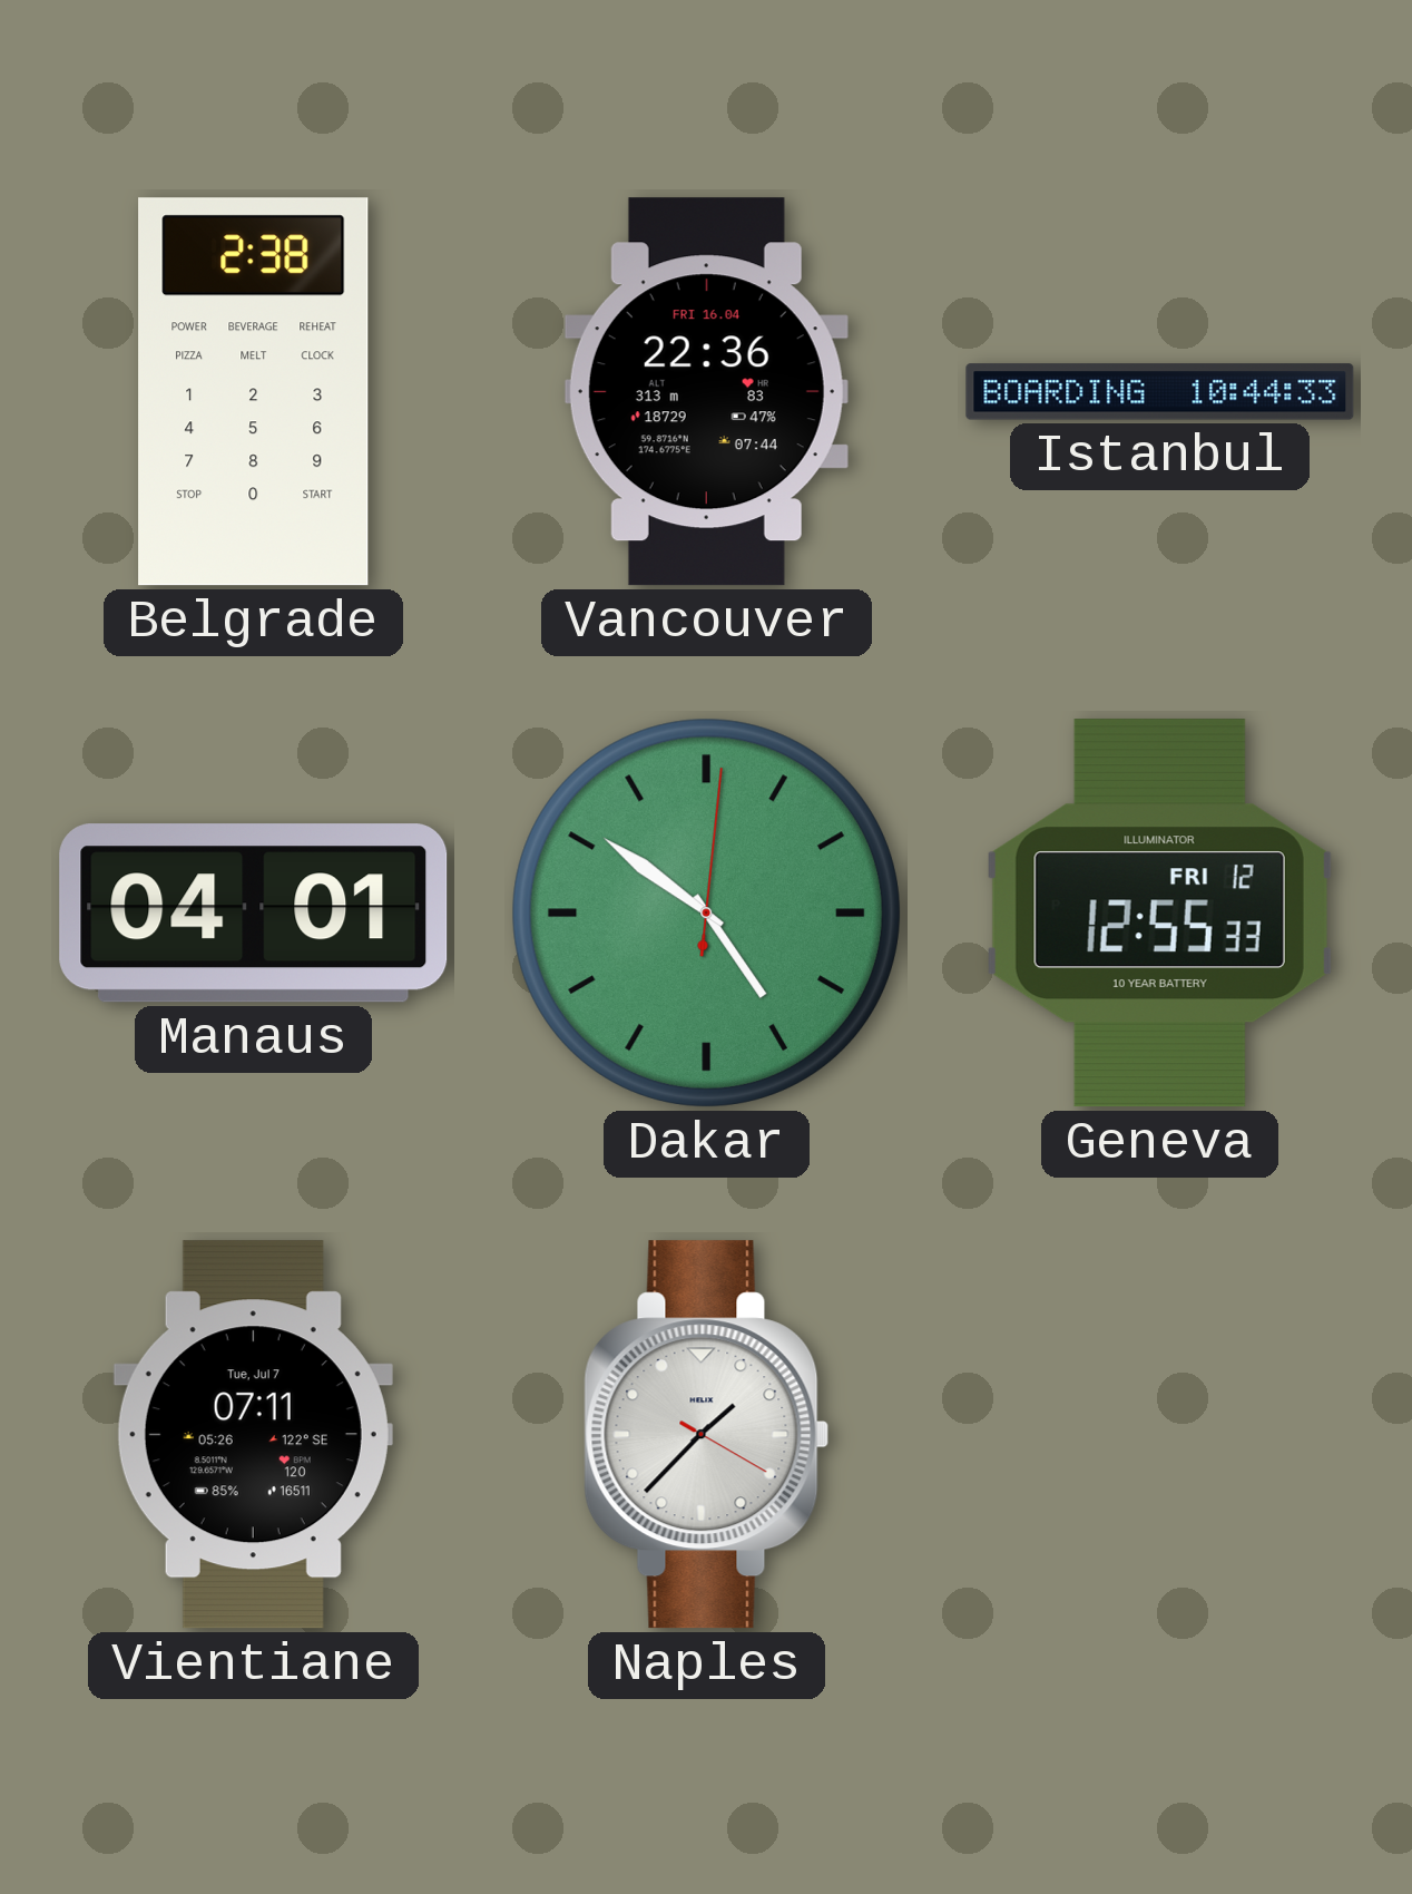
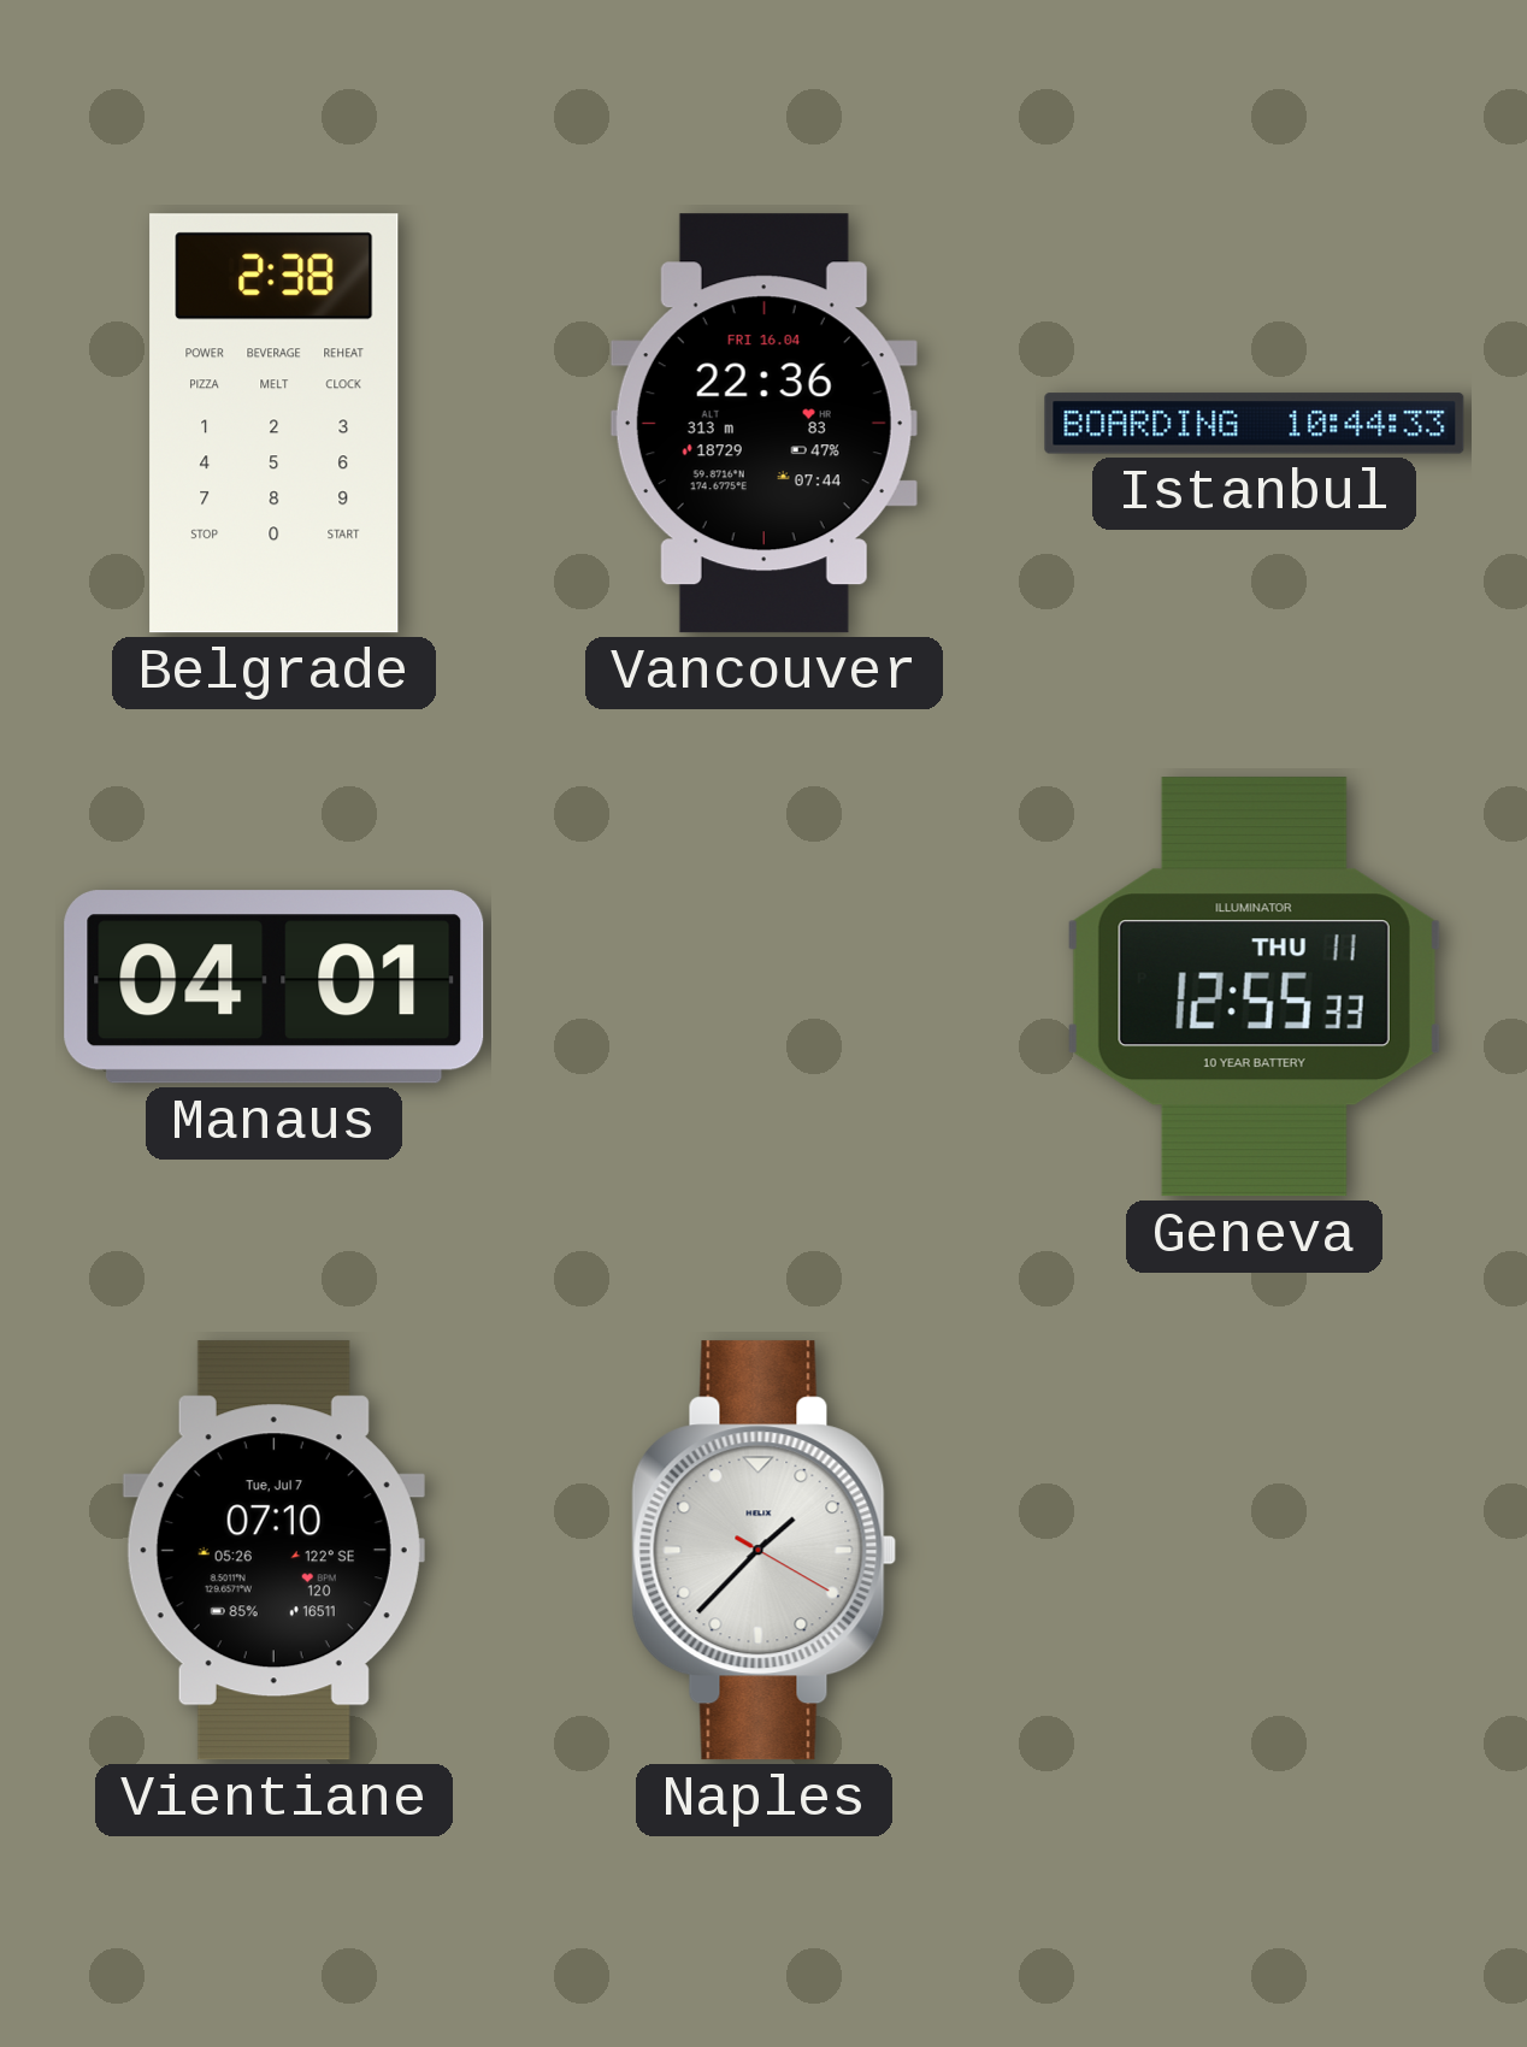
Dakar: 4:51 -> none
Geneva date: FRI 12 -> THU 11
Vientiane: 07:11 -> 07:10
